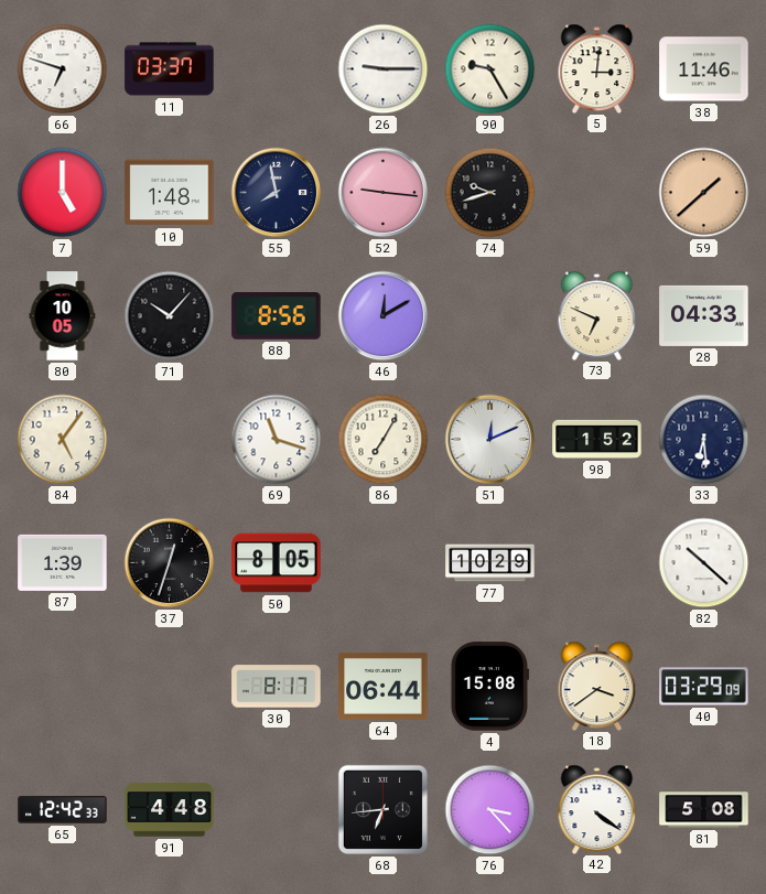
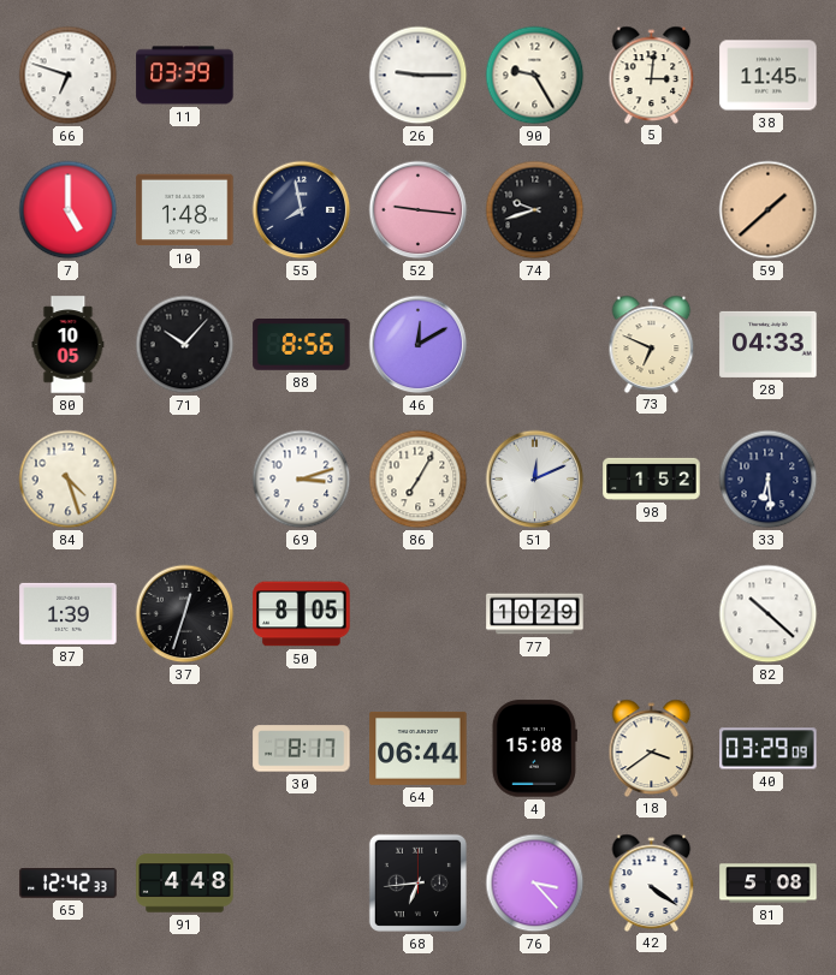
11: 03:37 -> 03:39
38: 11:46 -> 11:45
84: 5:06 -> 4:27
69: 11:18 -> 3:12
